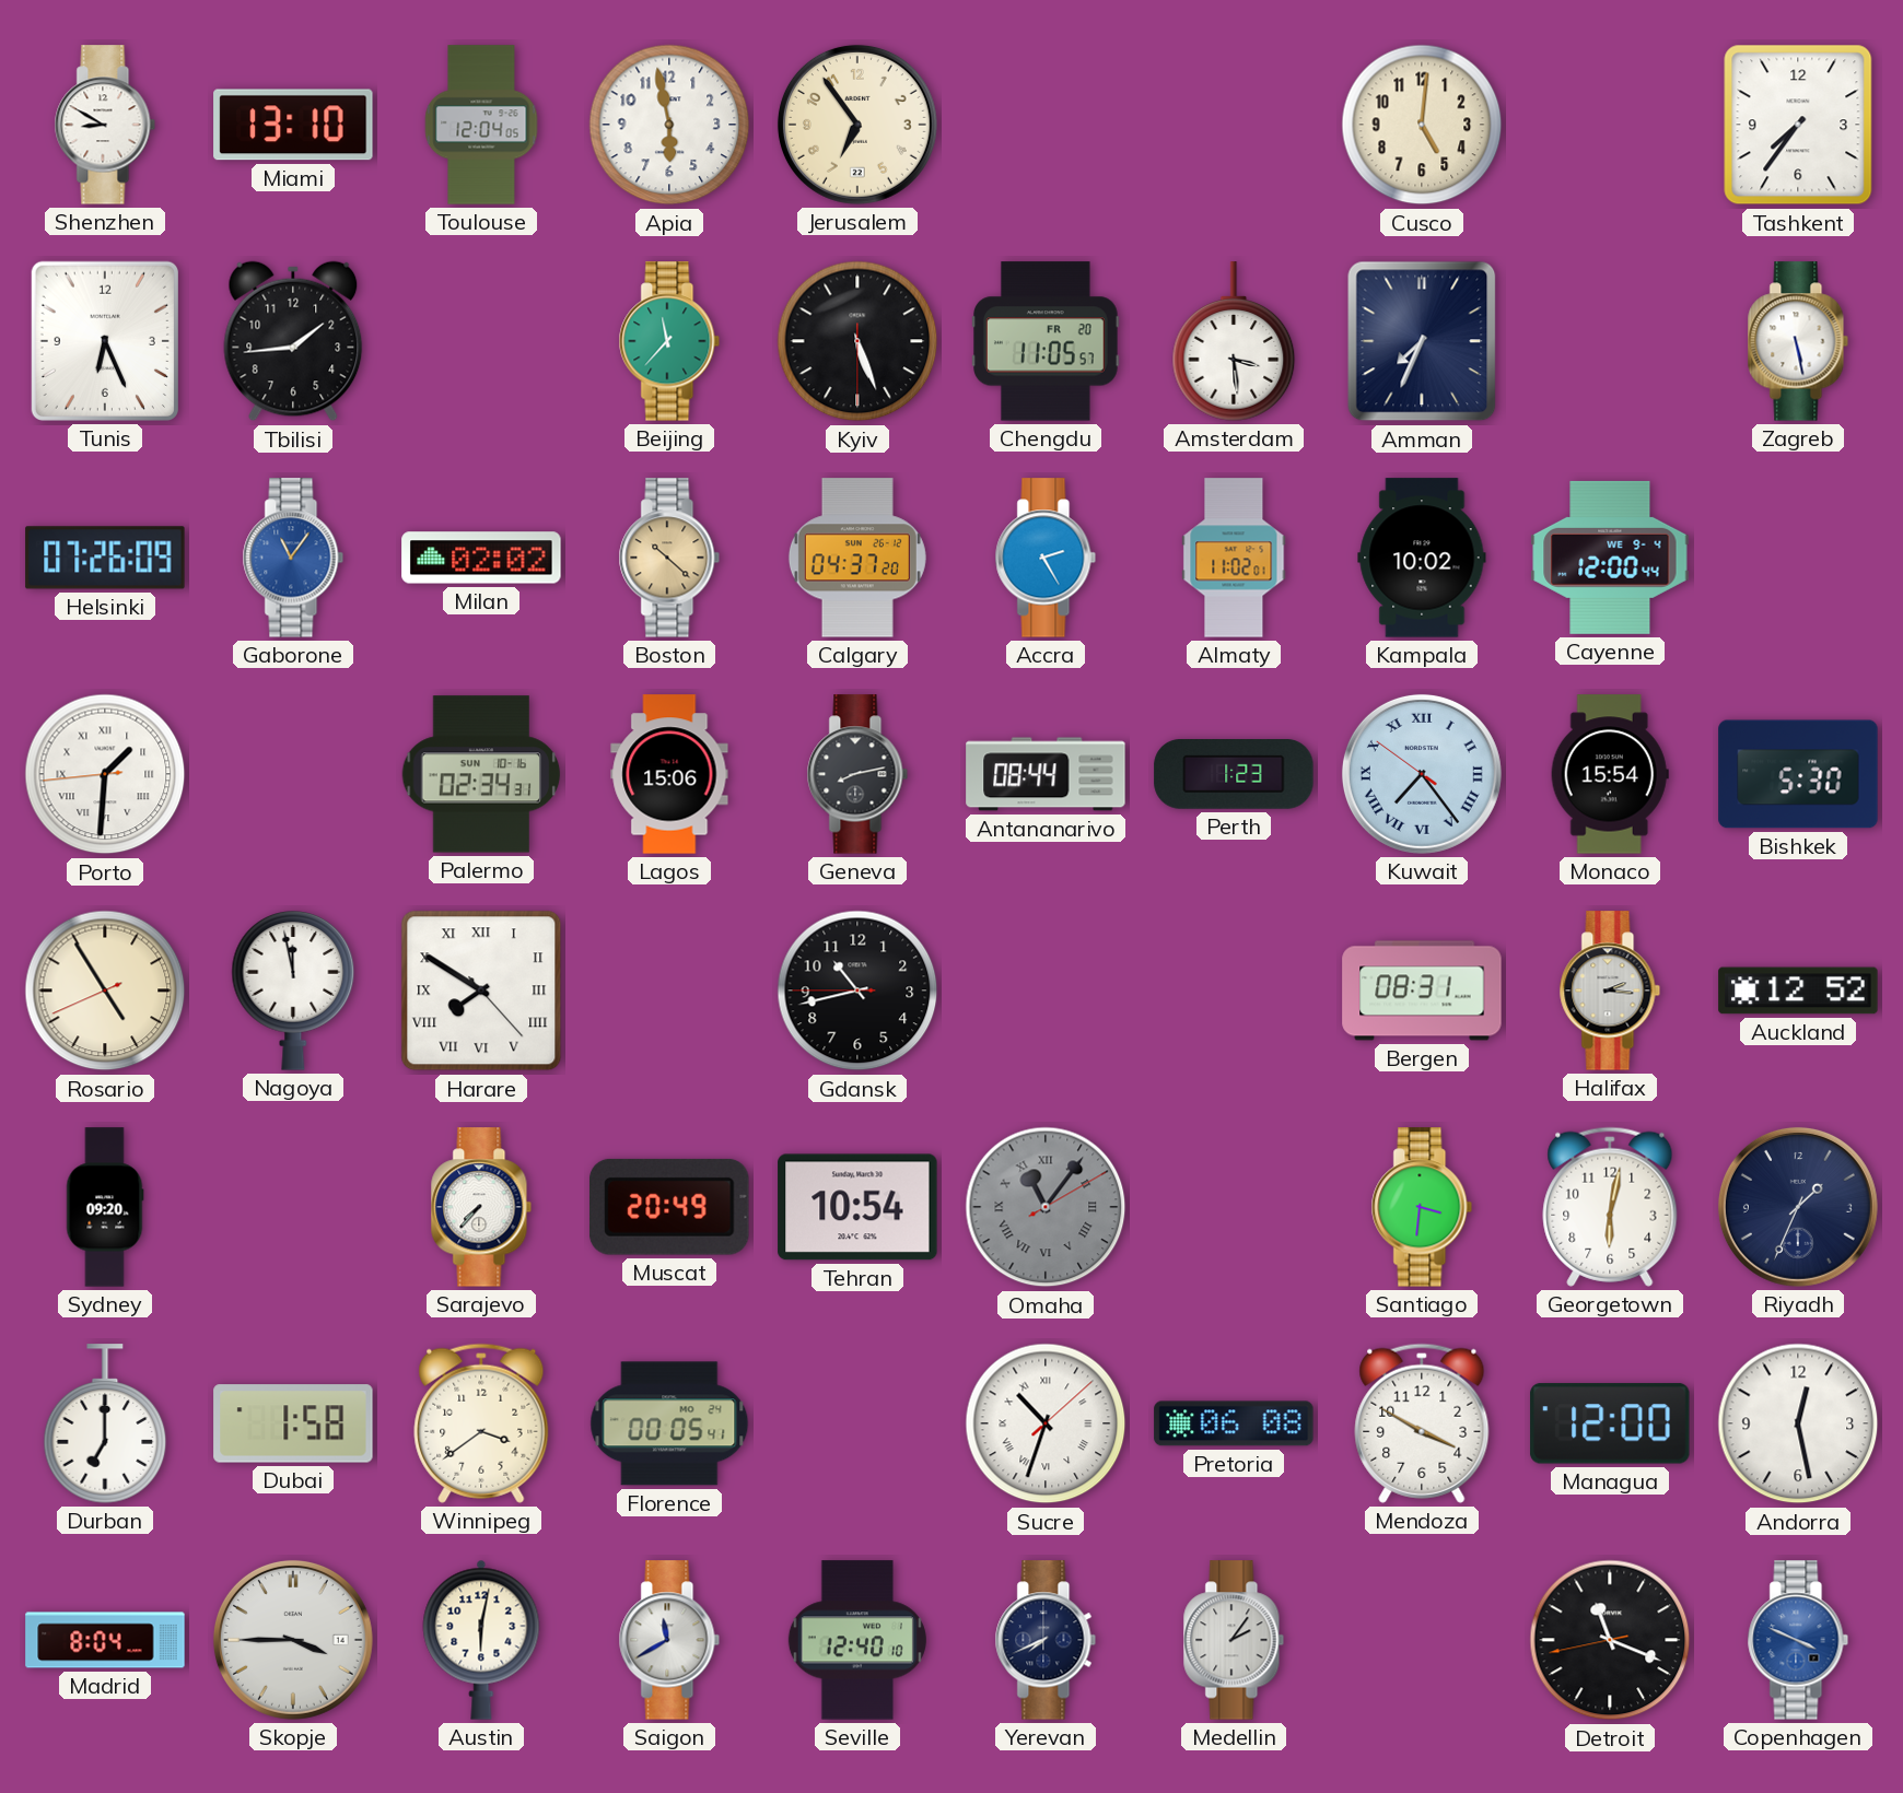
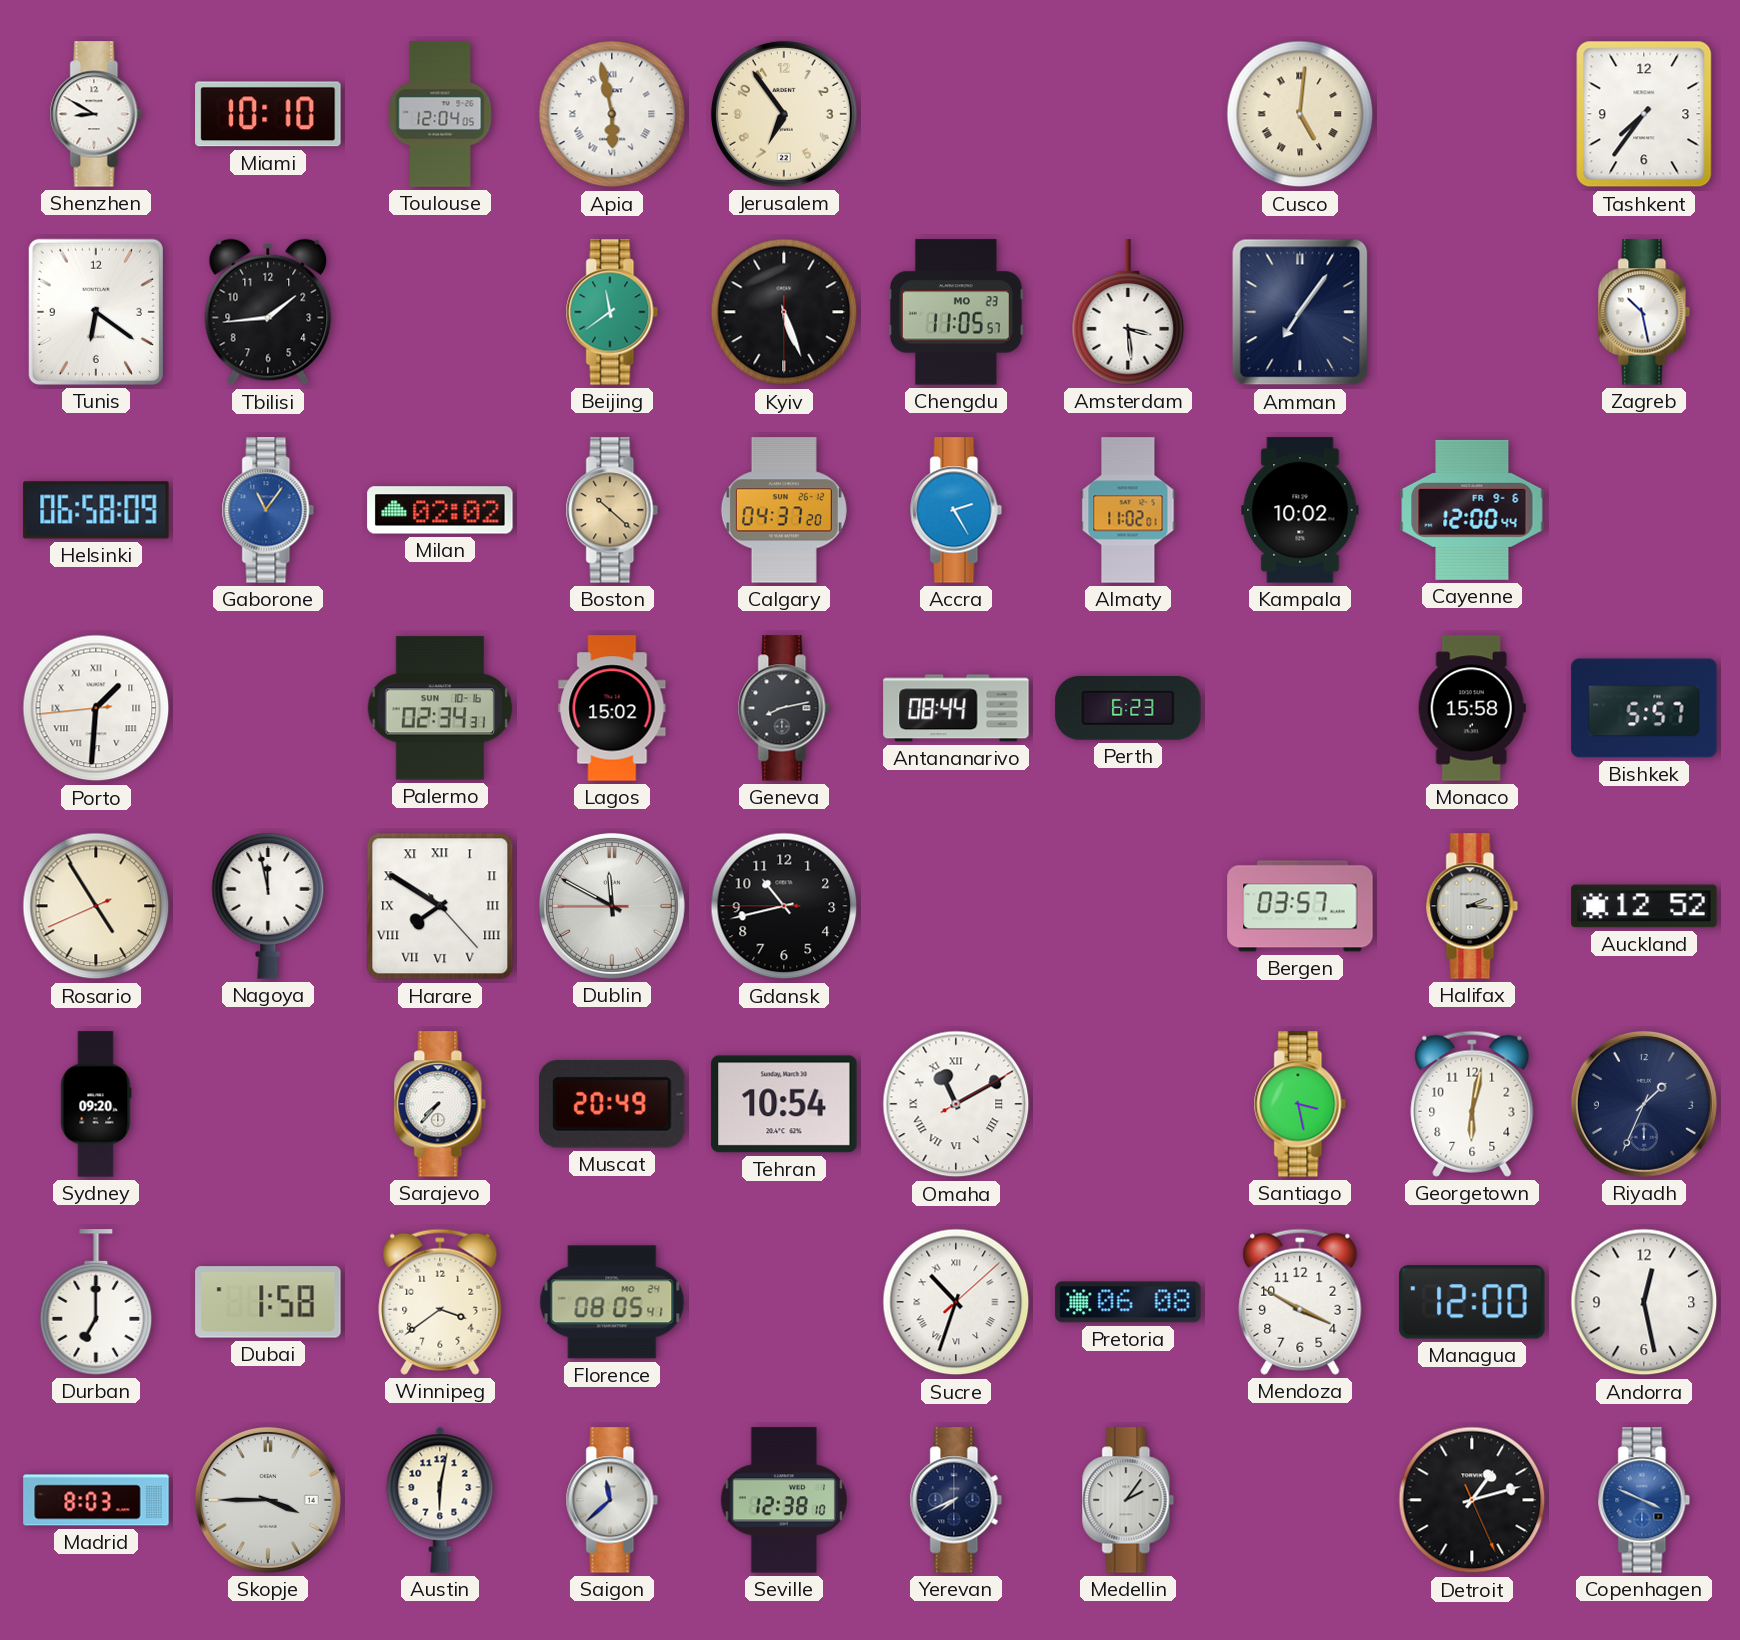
Miami: 13:10 -> 10:10
Apia numerals: Arabic -> Roman
Cusco numerals: Arabic -> Roman
Tunis: 6:26 -> 6:21
Beijing: 11:37 -> 11:39
Chengdu date: FR 20 -> MO 23
Amman: 7:34 -> 7:06
Zagreb: 5:28 -> 10:28
Helsinki: 07:26 -> 06:58
Cayenne date: WE 9-4 -> FR 9-6
Lagos: 15:06 -> 15:02
Perth: 1:23 -> 6:23
Kuwait: 7:23 -> none
Monaco: 15:54 -> 15:58
Bishkek: 5:30 -> 5:57
Dublin: none -> 11:49
Bergen: 08:31 -> 03:57
Omaha: 11:06 -> 11:10
Omaha dial: grey -> white
Santiago: 3:31 -> 3:28
Florence: 00:05 -> 08:05
Madrid: 8:04 -> 8:03
Saigon: 11:40 -> 11:38
Seville: 12:40 -> 12:38
Detroit: 11:18 -> 1:12
